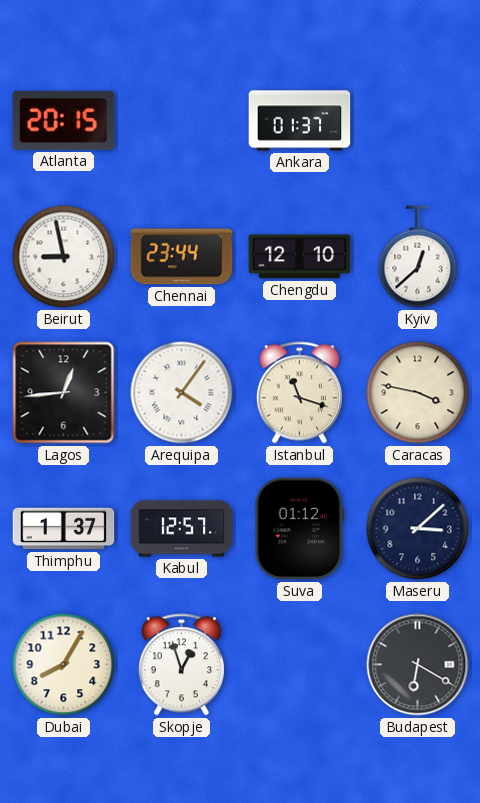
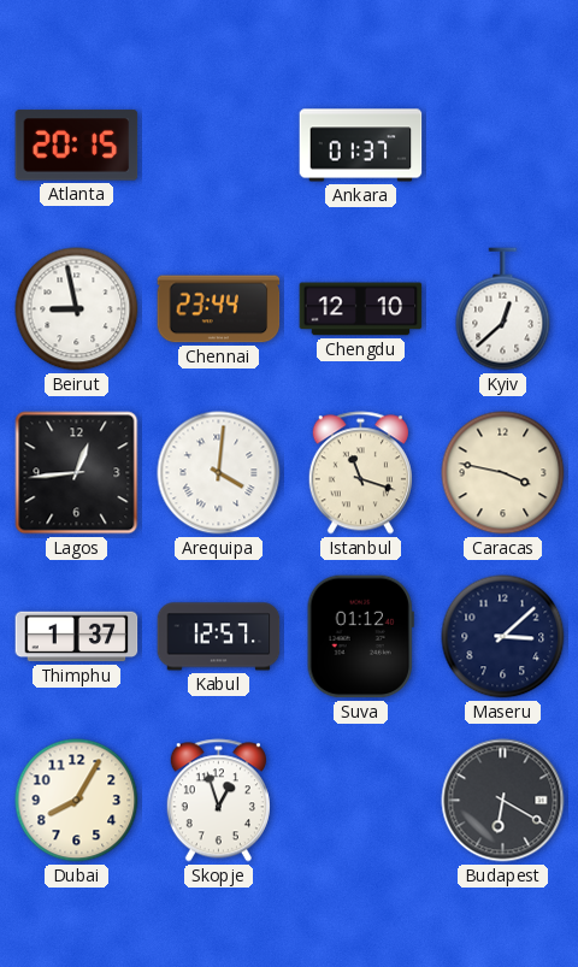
Arequipa: 4:06 -> 4:01
